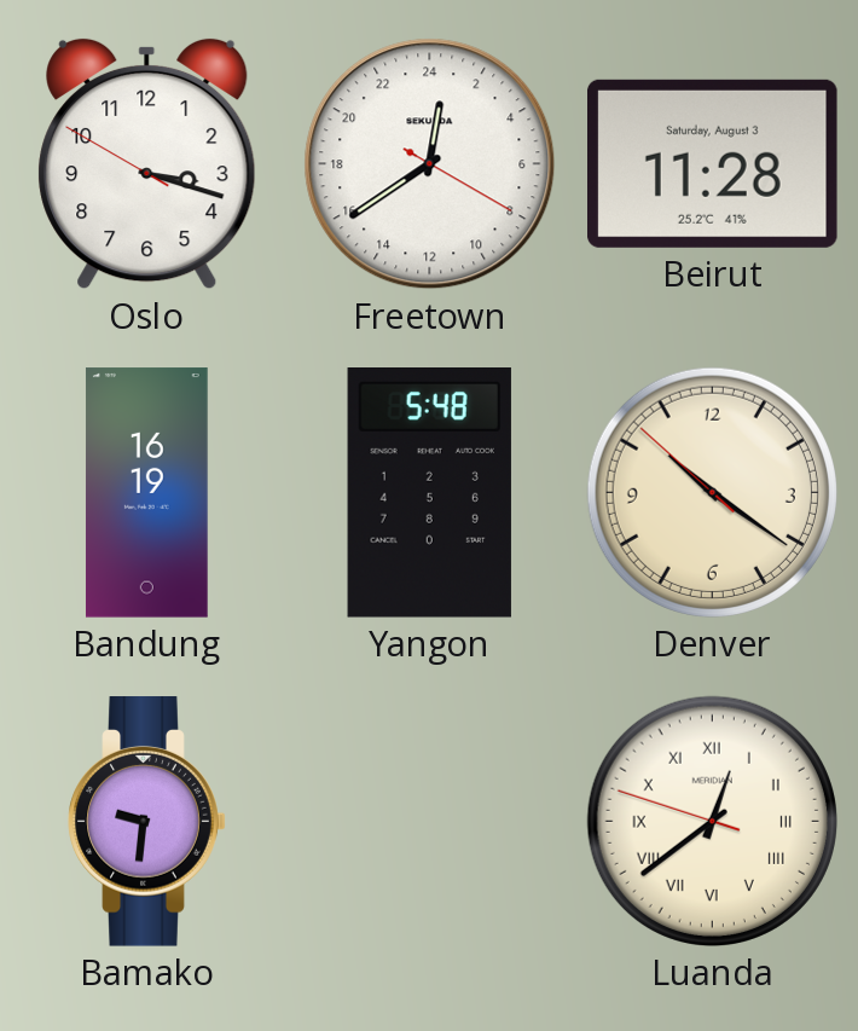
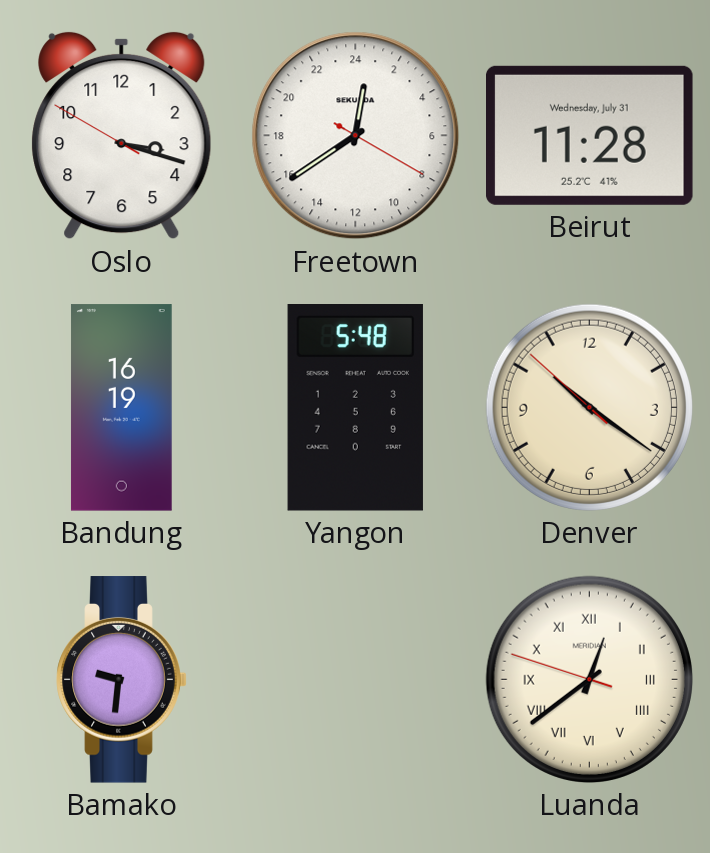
Beirut date: Saturday, August 3 -> Wednesday, July 31
